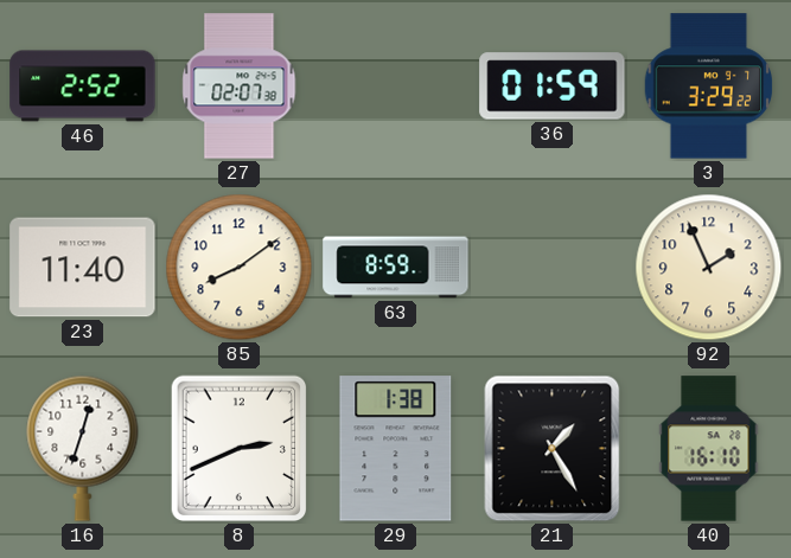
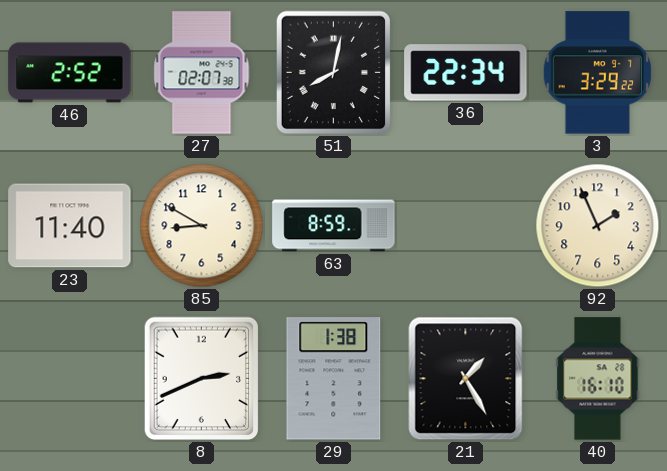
51: none -> 8:02
36: 01:59 -> 22:34
85: 8:09 -> 8:50
16: 12:33 -> none
